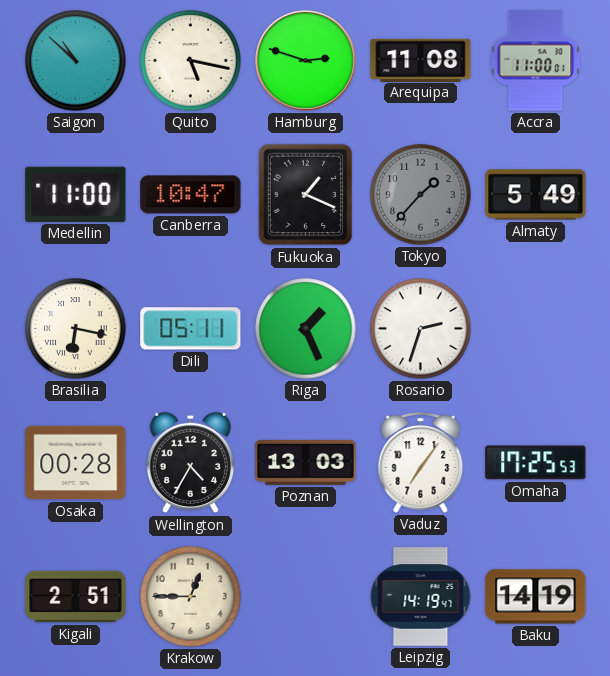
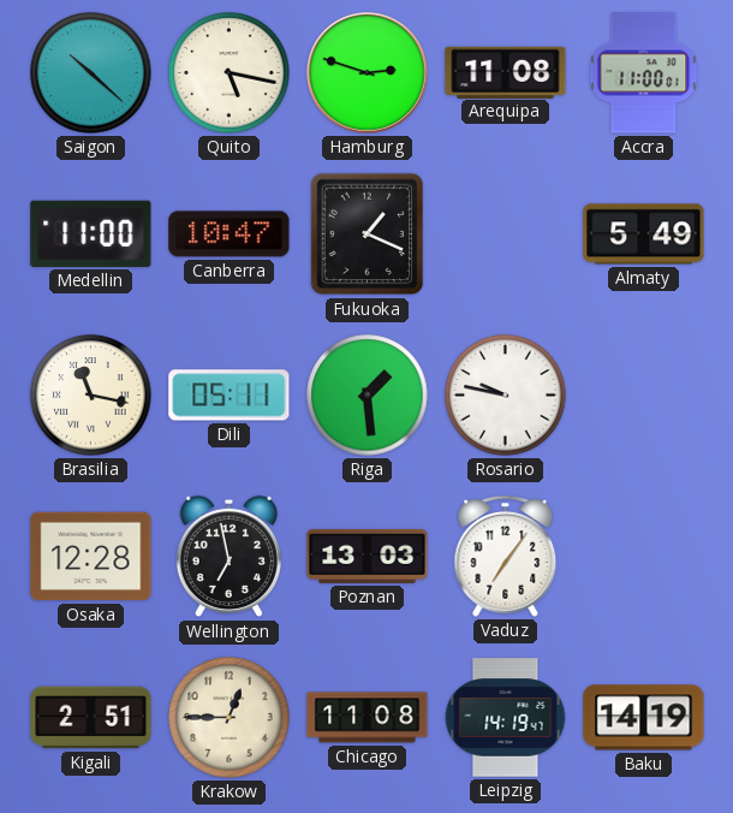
Saigon: 10:52 -> 10:22
Tokyo: 1:37 -> none
Brasilia: 6:17 -> 11:17
Riga: 1:26 -> 1:29
Rosario: 2:33 -> 9:47
Osaka: 00:28 -> 12:28
Wellington: 4:35 -> 6:58
Omaha: 17:25 -> none
Chicago: none -> 11:08
